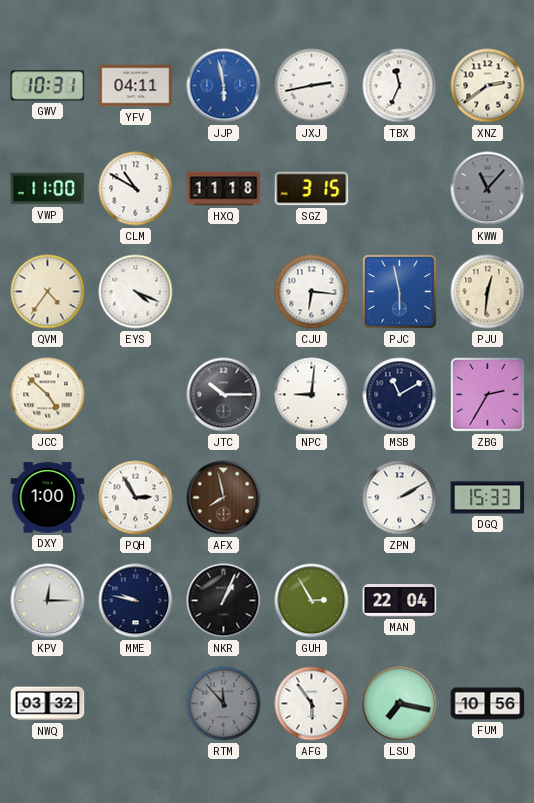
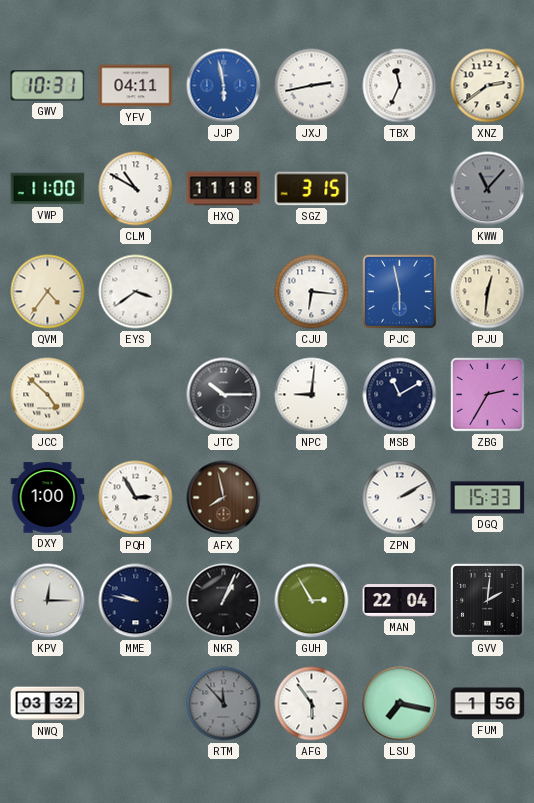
EYS: 4:19 -> 3:39
GVV: none -> 2:01
FUM: 10:56 -> 1:56
